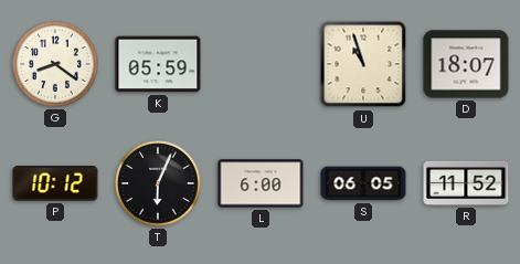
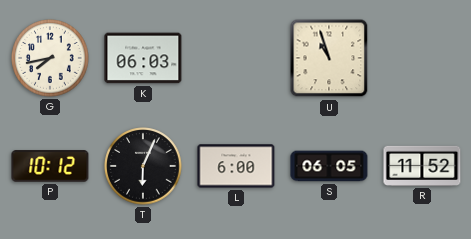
G: 8:21 -> 7:43
K: 05:59 -> 06:03
D: 18:07 -> none
